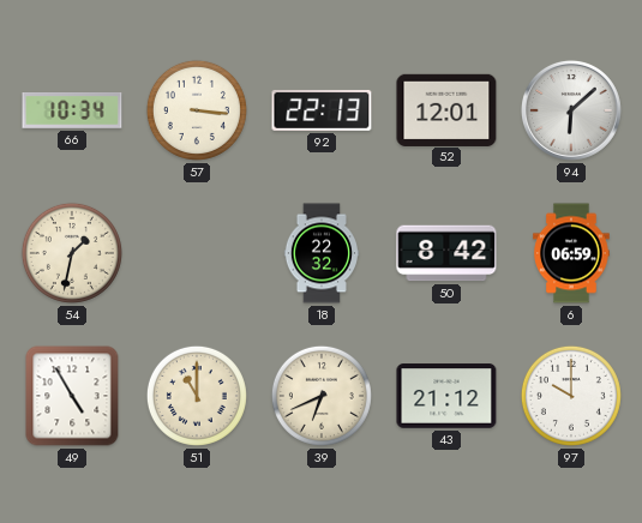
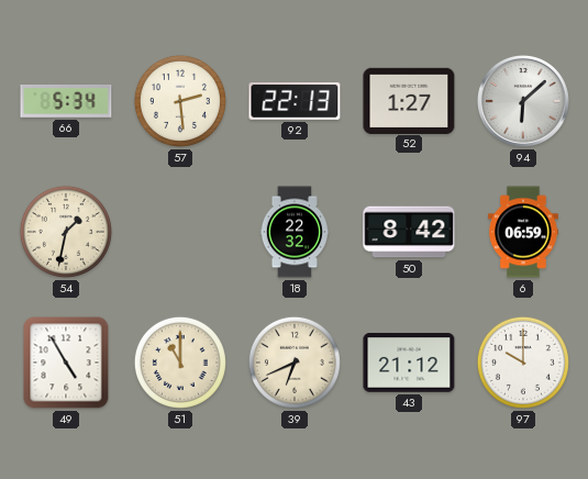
66: 10:34 -> 5:34
57: 3:16 -> 2:29
52: 12:01 -> 1:27
